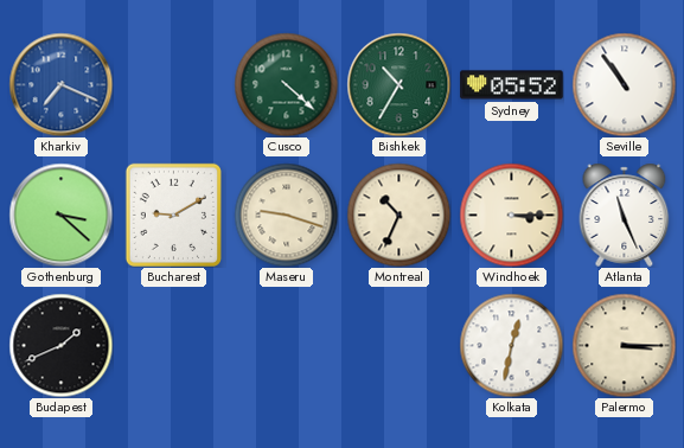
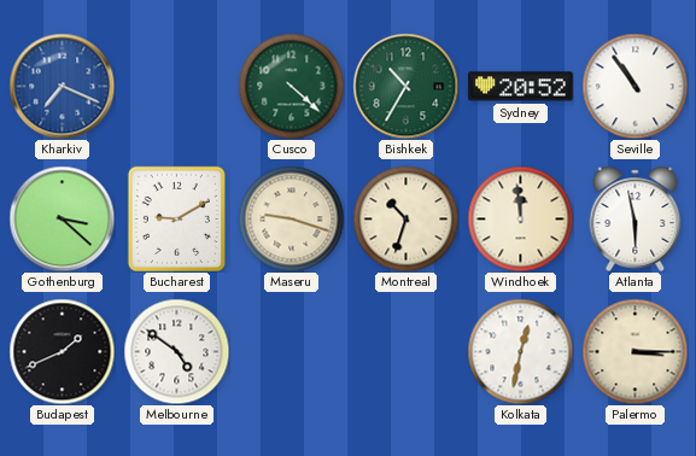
Sydney: 05:52 -> 20:52
Montreal: 10:34 -> 10:33
Windhoek: 3:15 -> 11:59
Atlanta: 11:26 -> 5:58
Melbourne: none -> 4:51
